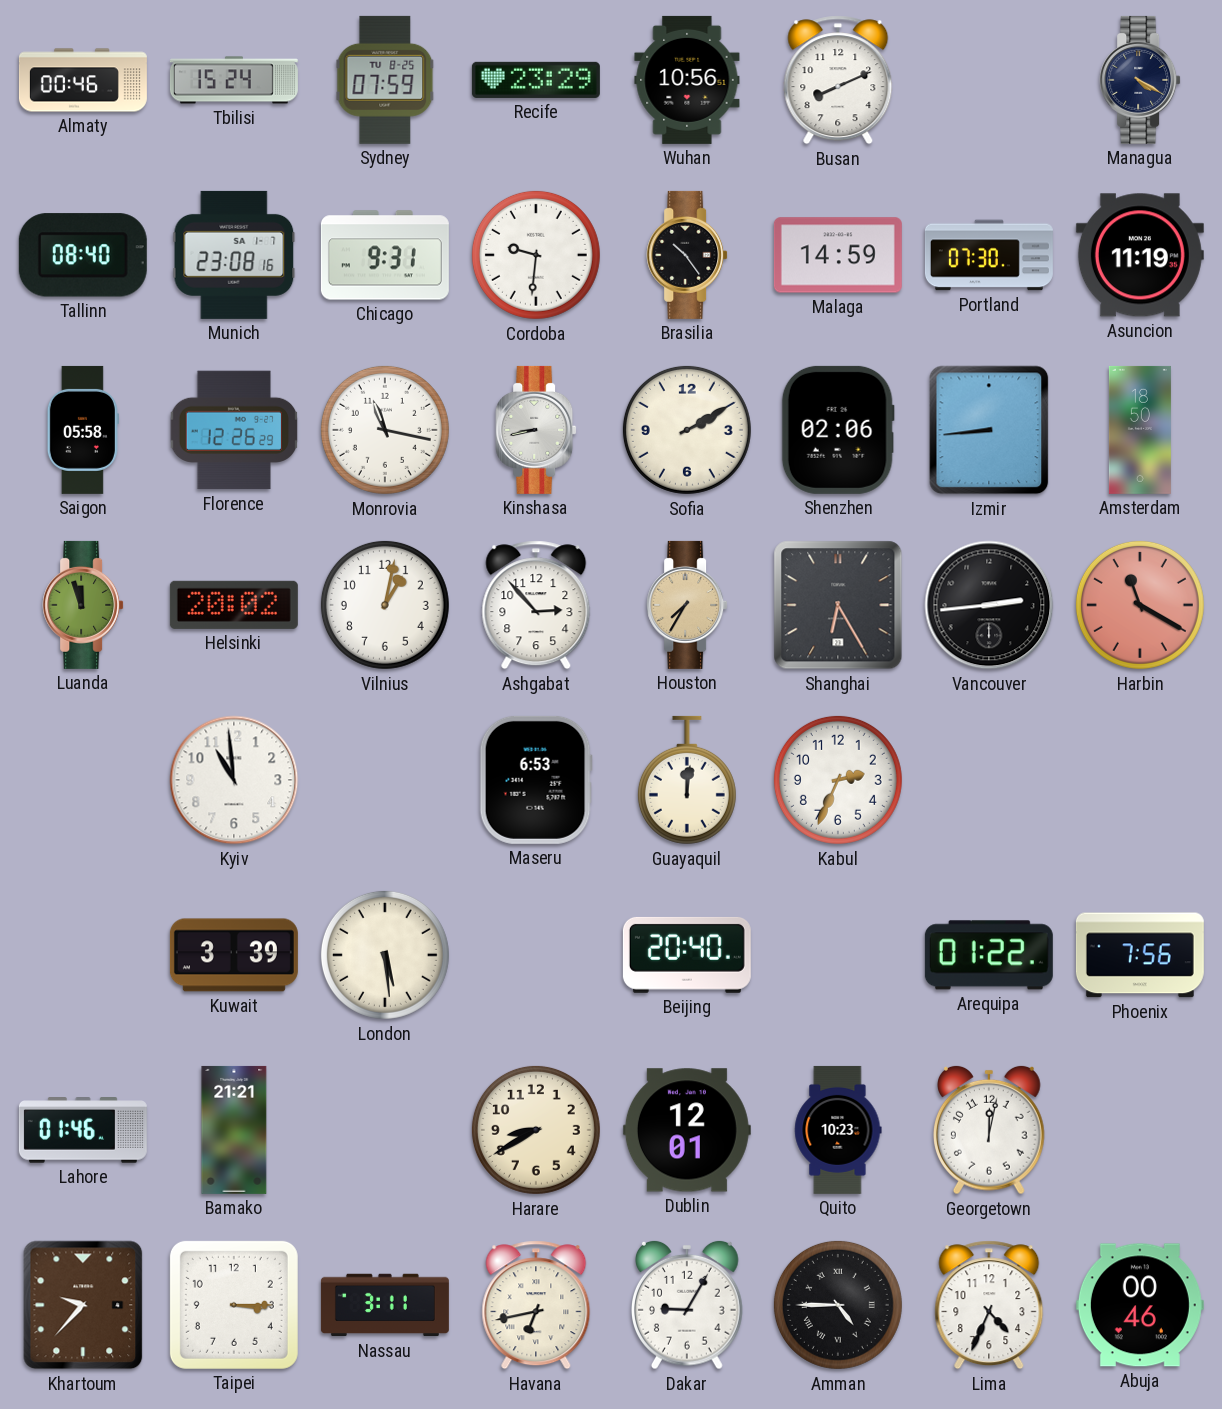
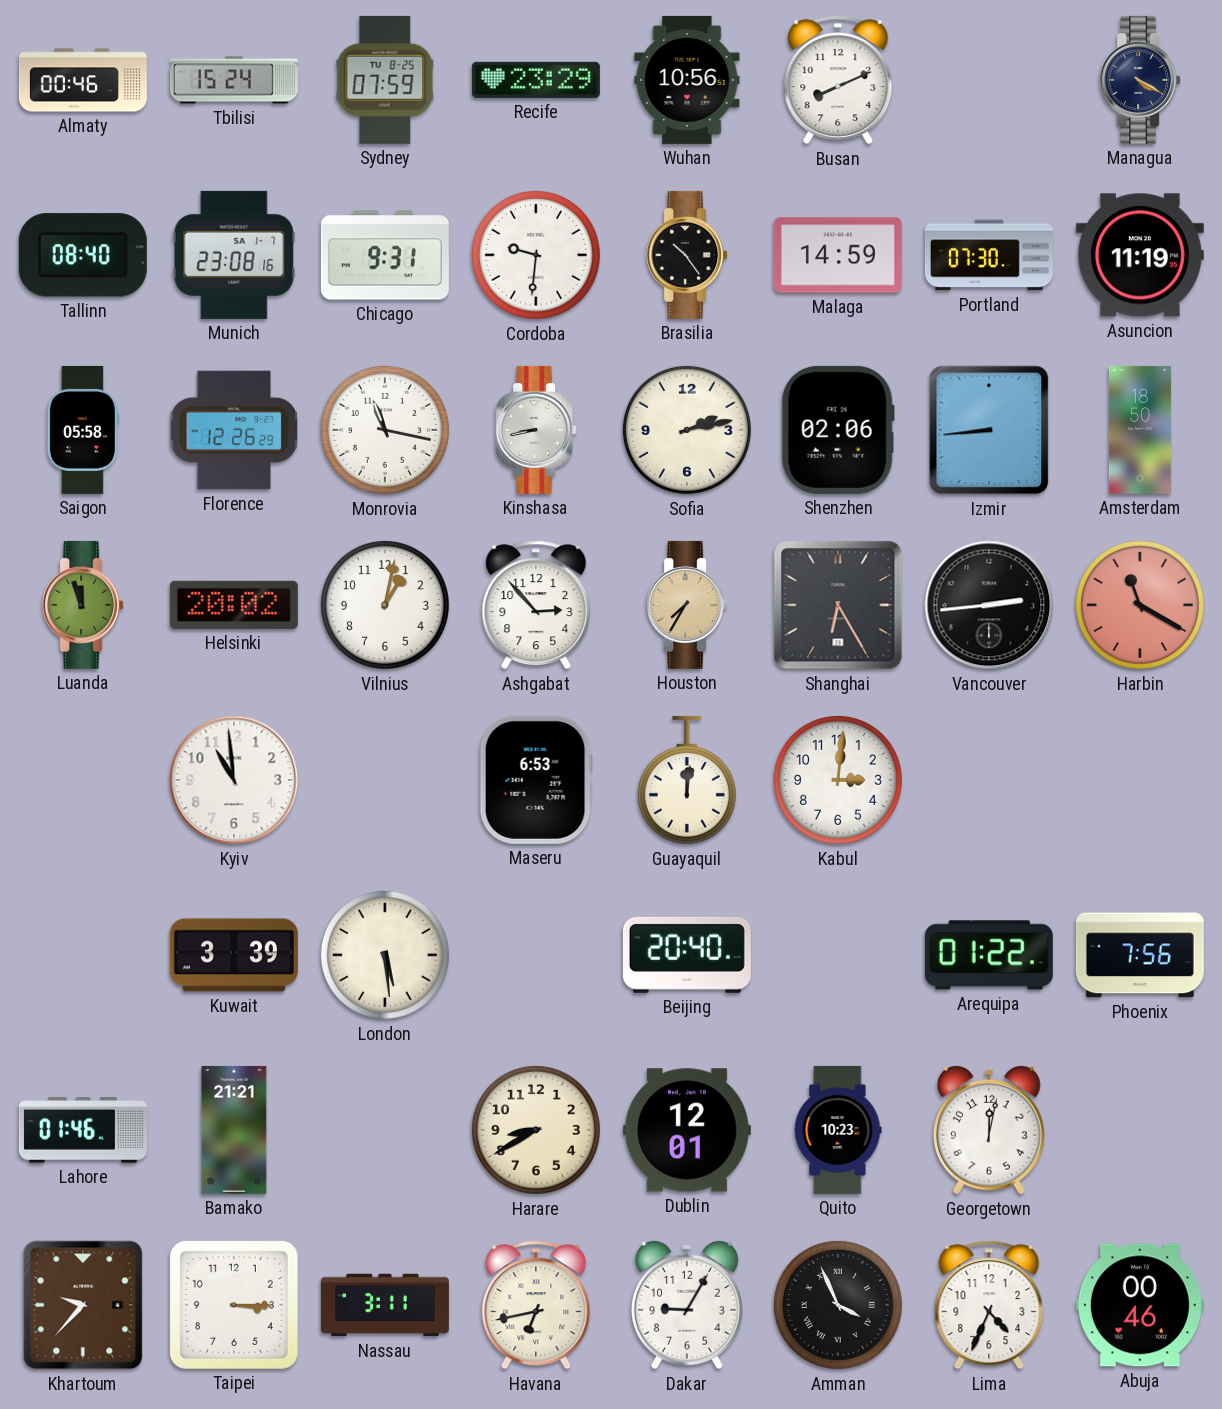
Sofia: 2:10 -> 2:13
Kabul: 2:34 -> 3:01
Amman: 4:45 -> 3:56
